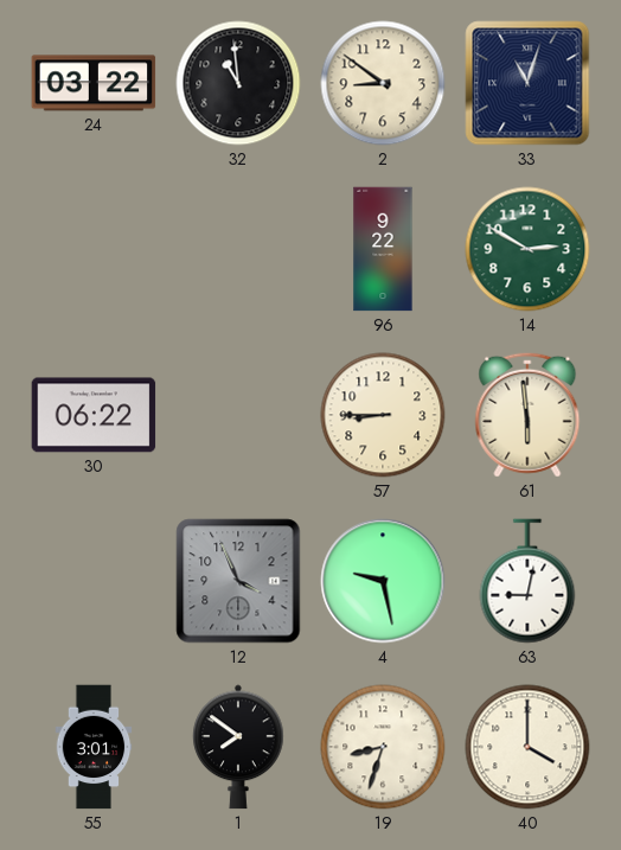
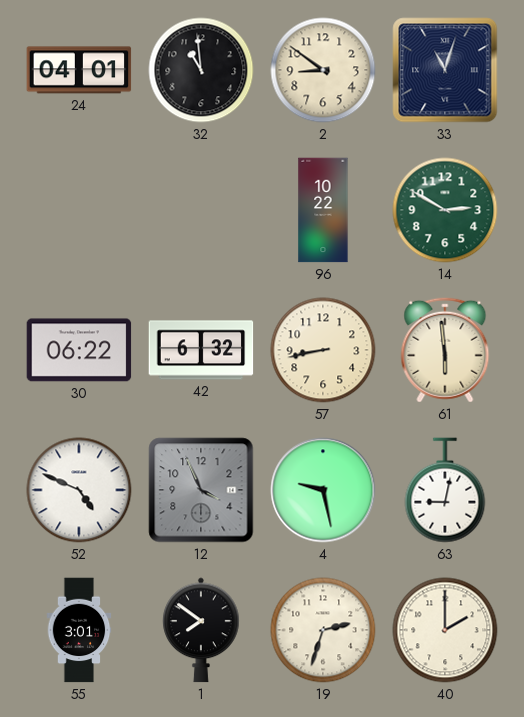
24: 03:22 -> 04:01
96: 9:22 -> 10:22
42: none -> 6:32
57: 8:45 -> 8:43
52: none -> 4:49
19: 8:33 -> 2:33
40: 4:00 -> 2:00
